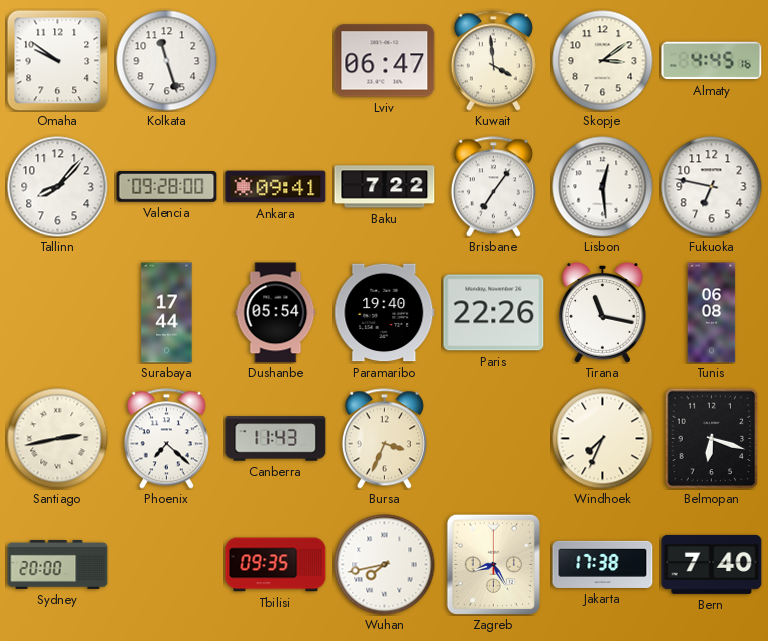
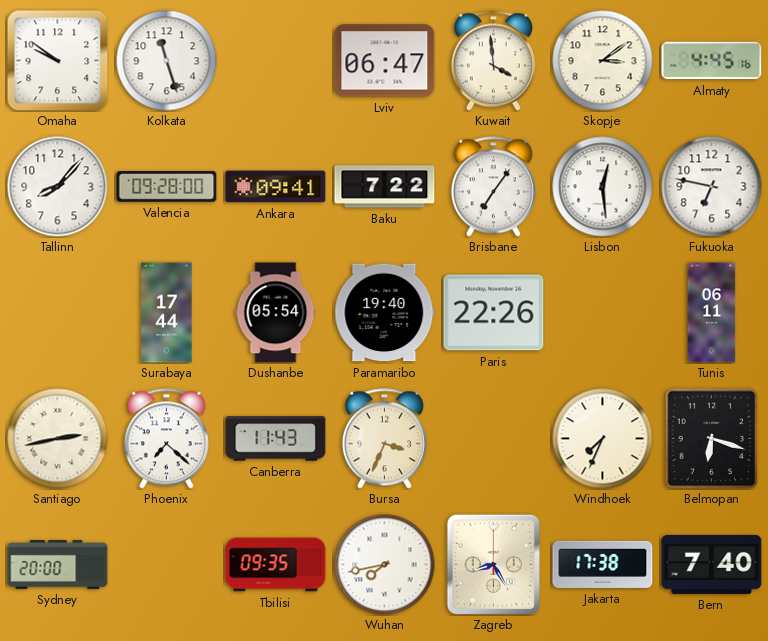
Tirana: 11:17 -> none
Tunis: 06:08 -> 06:11
